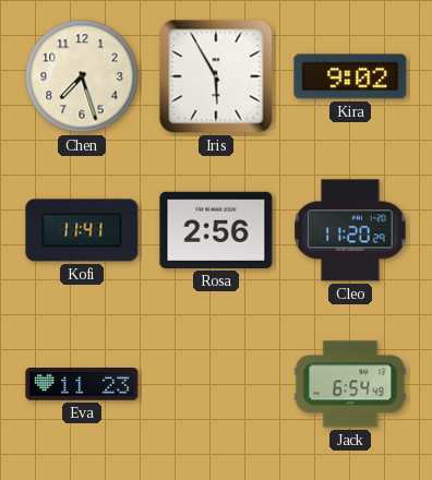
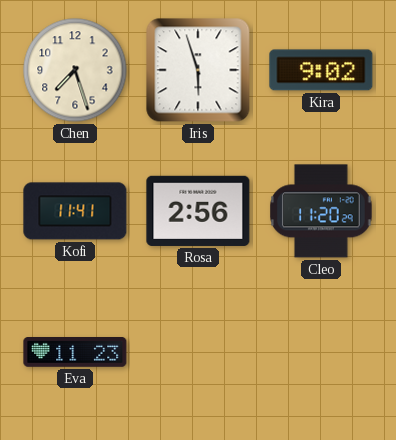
Iris: 5:55 -> 5:57
Jack: 6:54 -> none
